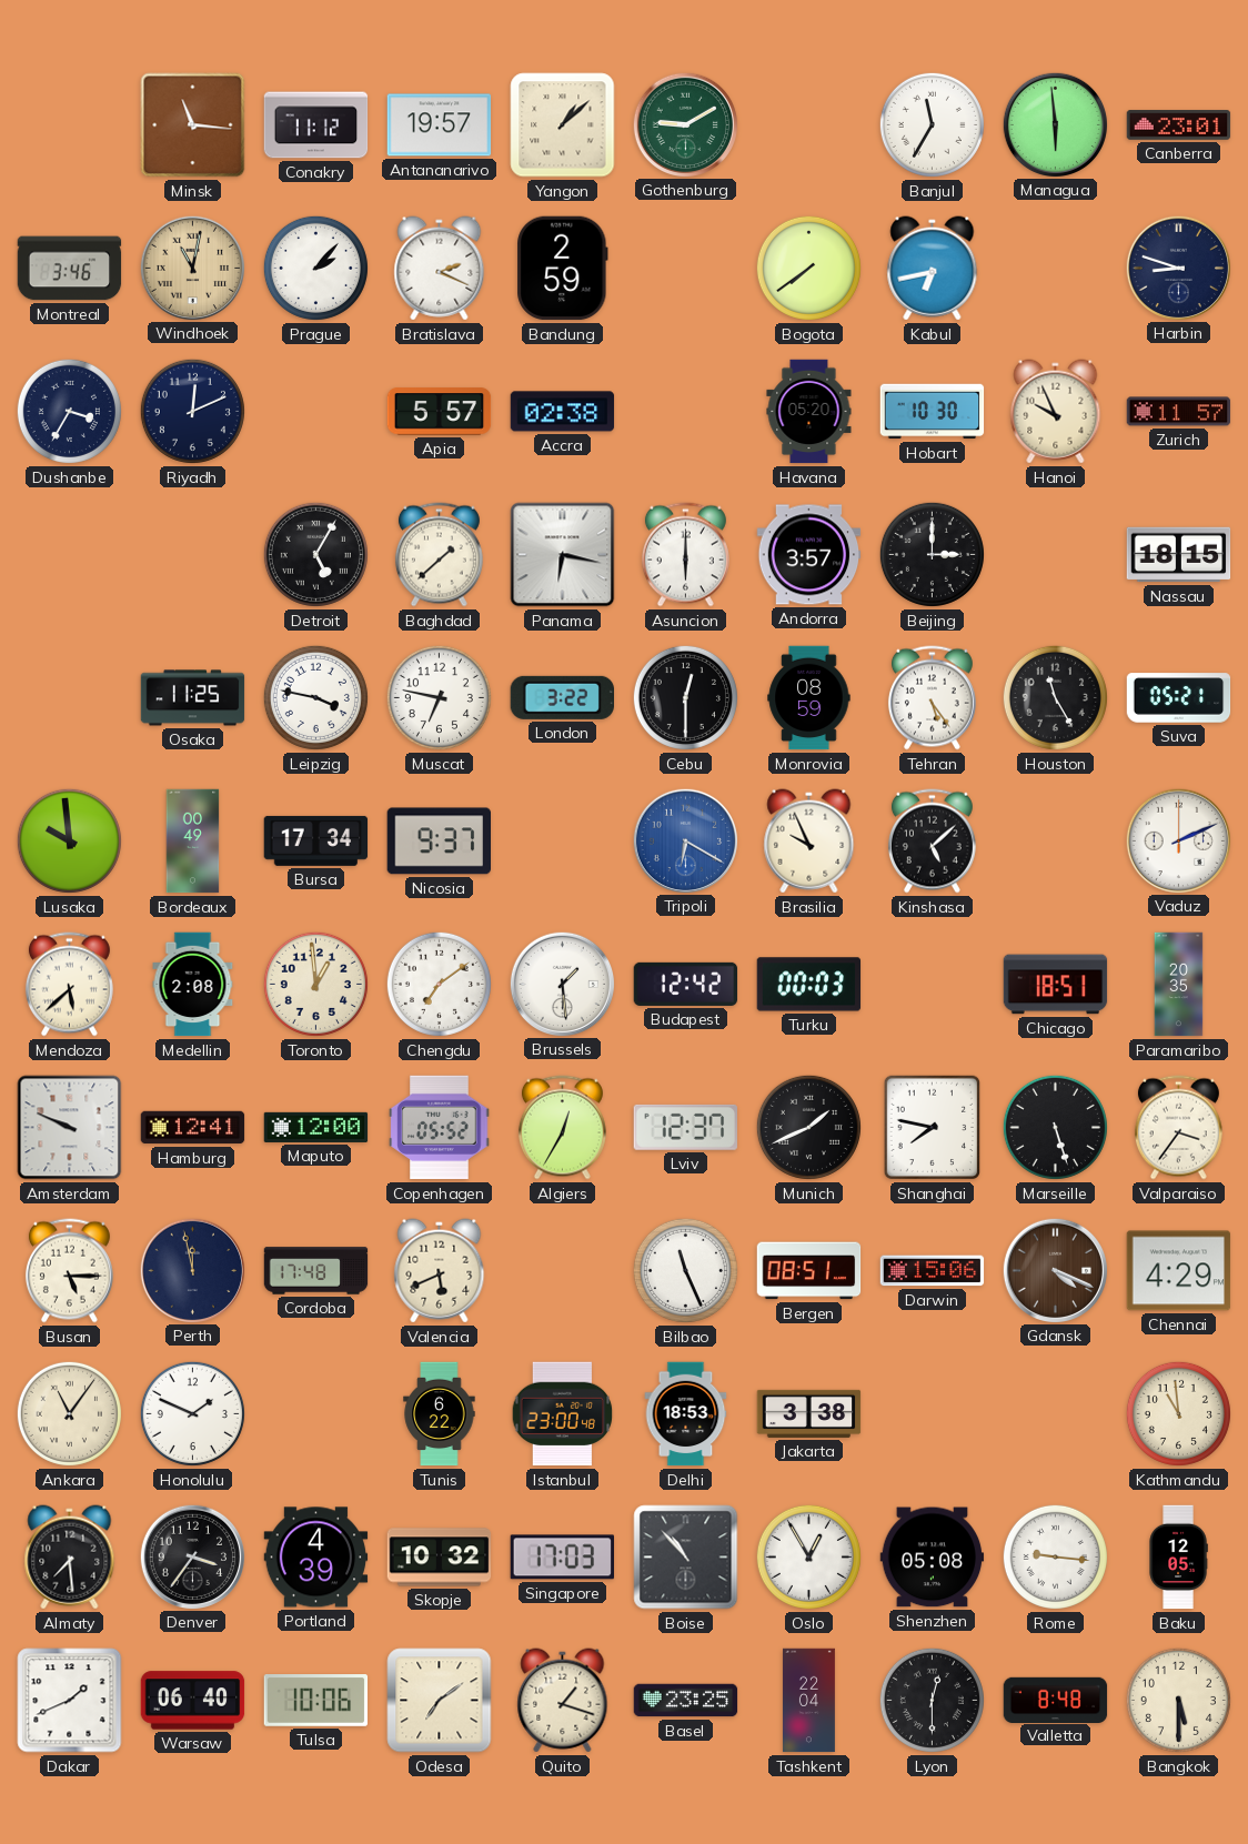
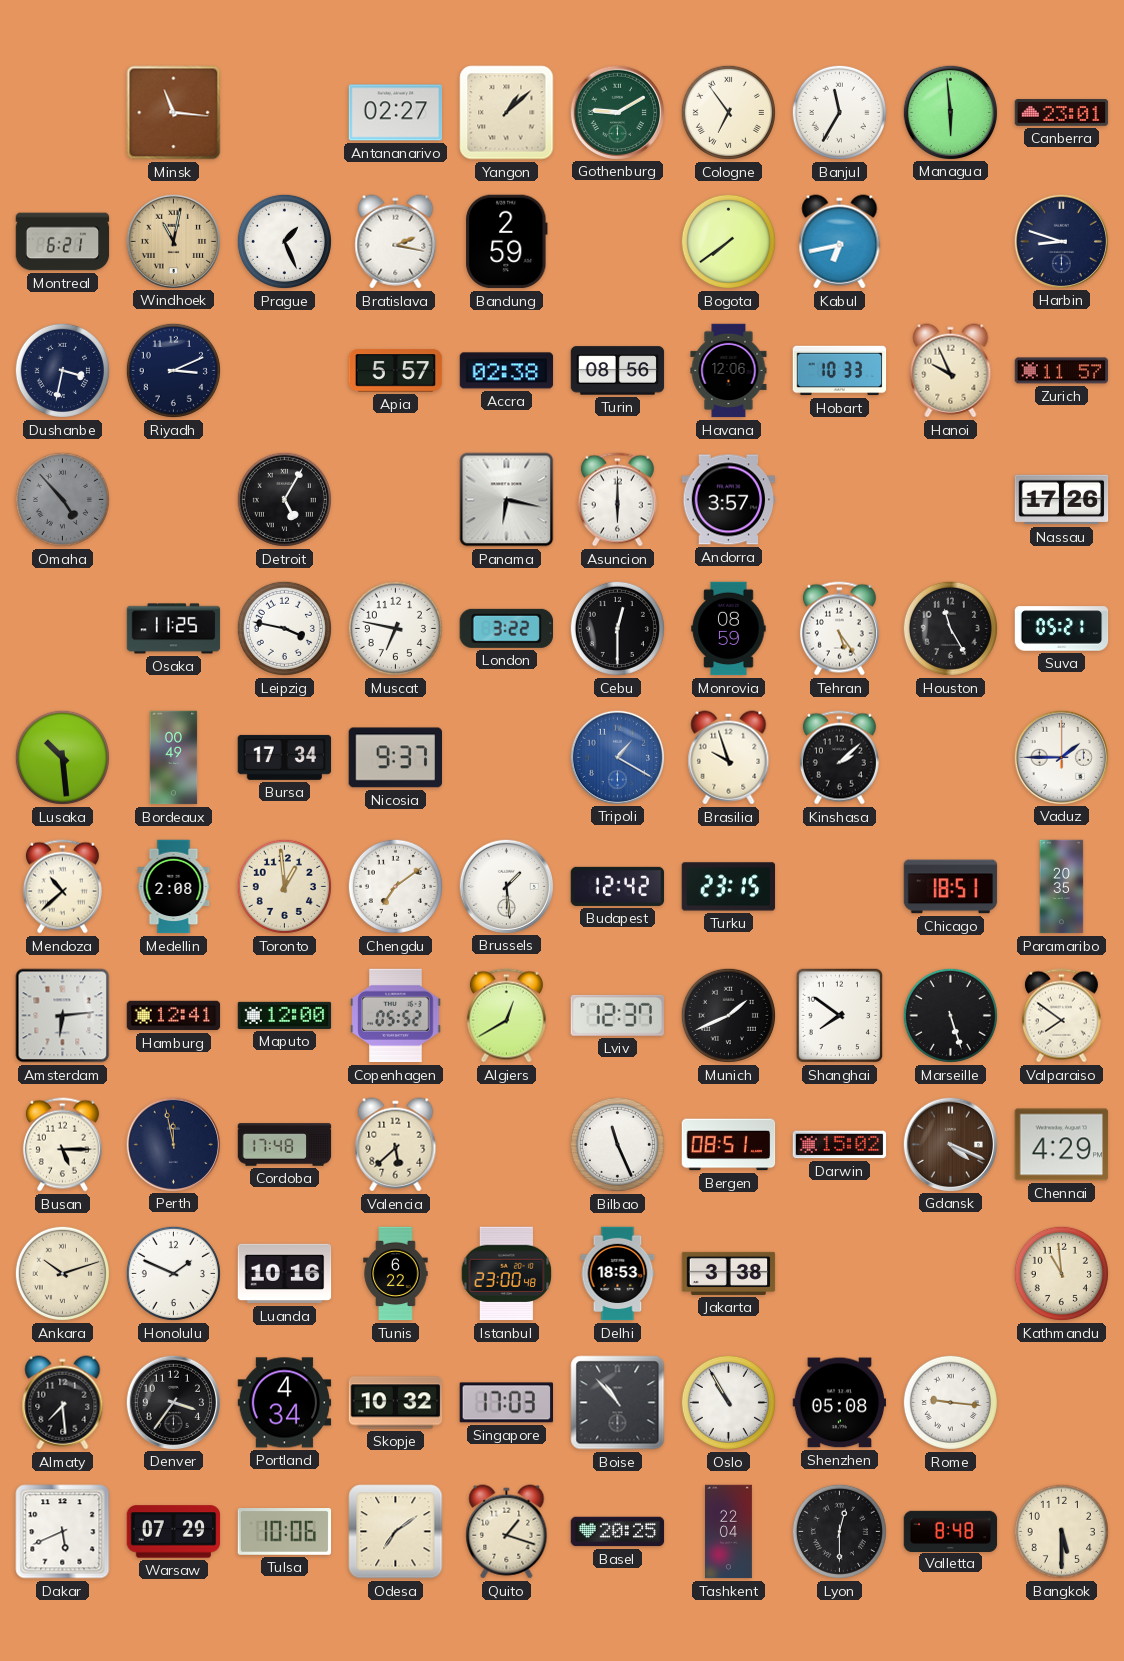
Conakry: 11:12 -> none
Antananarivo: 19:57 -> 02:27
Cologne: none -> 6:54
Montreal: 3:46 -> 6:21
Prague: 2:07 -> 1:26
Bratislava: 2:19 -> 2:17
Dushanbe: 3:35 -> 3:32
Riyadh: 12:11 -> 3:11
Turin: none -> 08:56
Havana: 05:20 -> 12:06
Hobart: 10:30 -> 10:33
Omaha: none -> 4:53
Baghdad: 1:38 -> none
Beijing: 3:00 -> none
Nassau: 18:15 -> 17:26
Lusaka: 9:59 -> 10:29
Tripoli: 6:20 -> 1:20
Brasilia: 9:56 -> 9:57
Kinshasa: 5:08 -> 2:08
Vaduz: 2:11 -> 1:45
Mendoza: 5:38 -> 10:38
Turku: 00:03 -> 23:15
Amsterdam: 9:49 -> 6:14
Algiers: 12:35 -> 12:40
Shanghai: 7:47 -> 7:51
Valparaiso: 3:36 -> 7:51
Valencia: 5:41 -> 5:38
Darwin: 15:06 -> 15:02
Ankara: 11:06 -> 10:12
Luanda: none -> 10:16
Portland: 4:39 -> 4:34
Oslo: 12:55 -> 10:55
Baku: 12:05 -> none
Dakar: 1:41 -> 5:41
Warsaw: 06:40 -> 07:29
Basel: 23:25 -> 20:25
